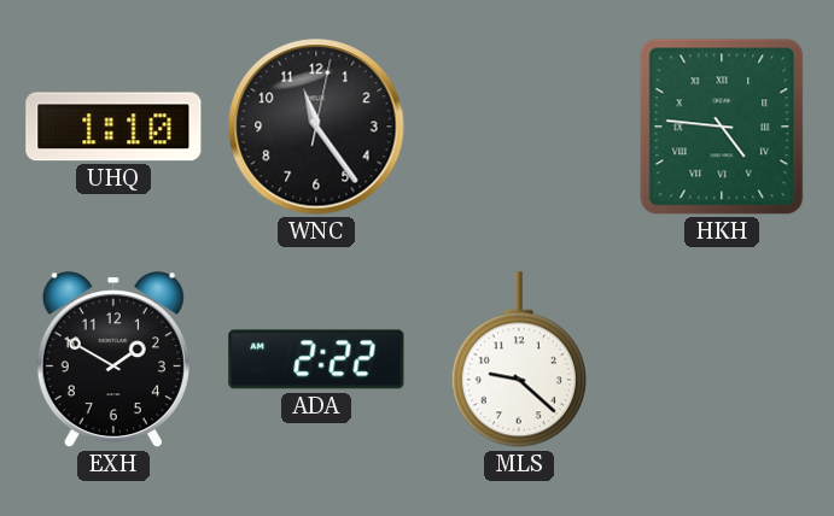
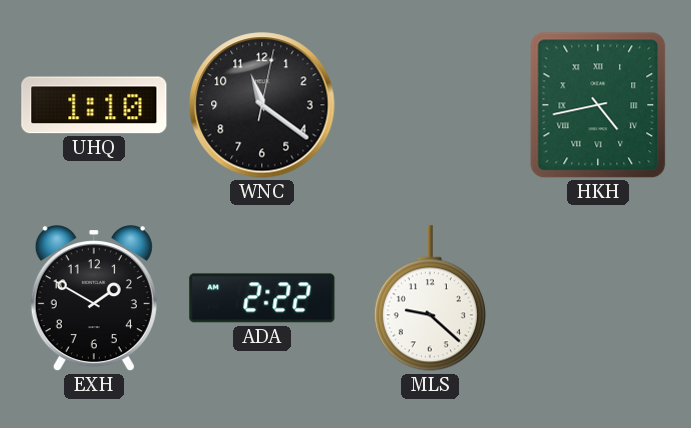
WNC: 11:24 -> 11:21
HKH: 4:46 -> 4:43
